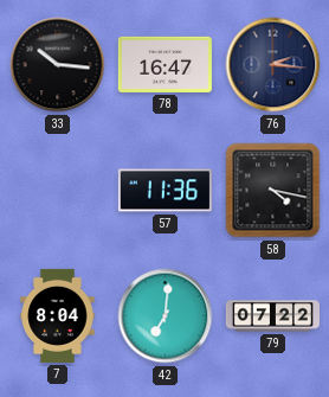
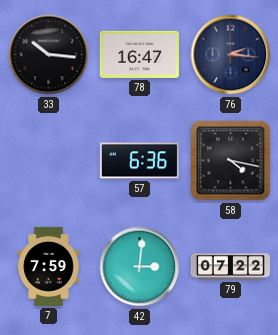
57: 11:36 -> 6:36
7: 8:04 -> 7:59
42: 7:01 -> 3:01
